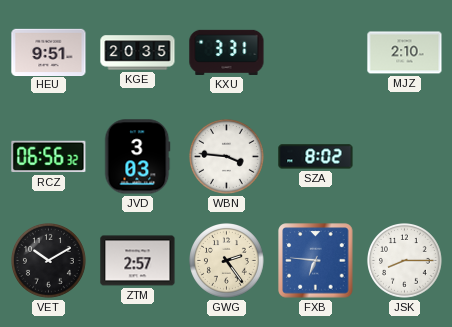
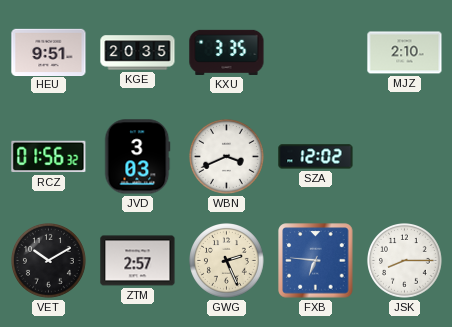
KXU: 3:31 -> 3:35
RCZ: 06:56 -> 01:56
WBN: 3:46 -> 3:41
SZA: 8:02 -> 12:02
GWG: 2:24 -> 2:26
